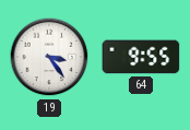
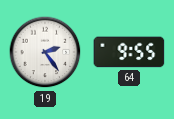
19: 3:24 -> 2:24
